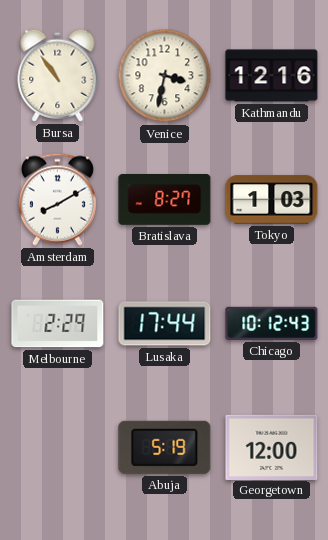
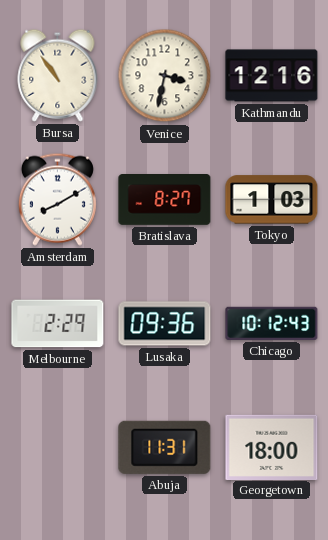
Lusaka: 17:44 -> 09:36
Abuja: 5:19 -> 11:31
Georgetown: 12:00 -> 18:00
